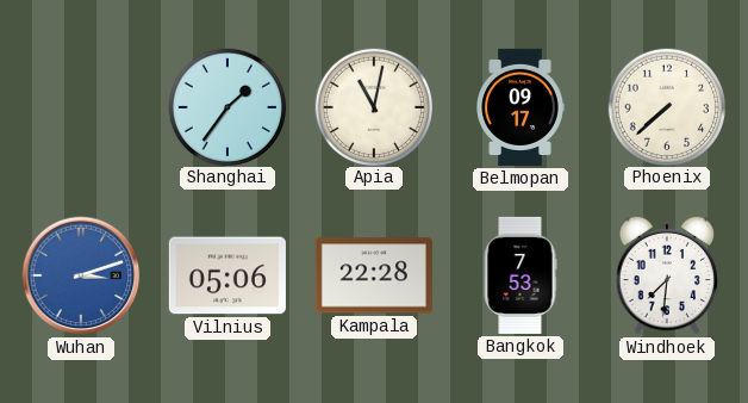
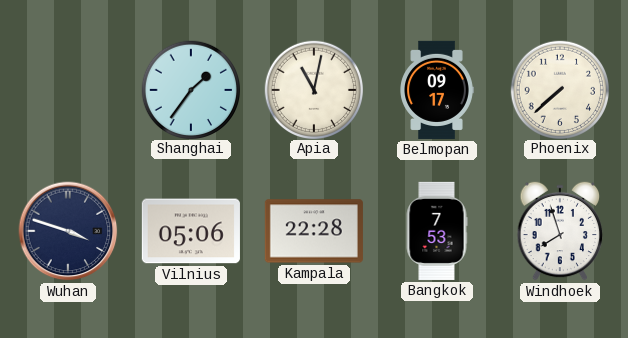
Wuhan: 3:12 -> 3:48
Wuhan dial: blue -> navy
Windhoek: 7:31 -> 7:57
